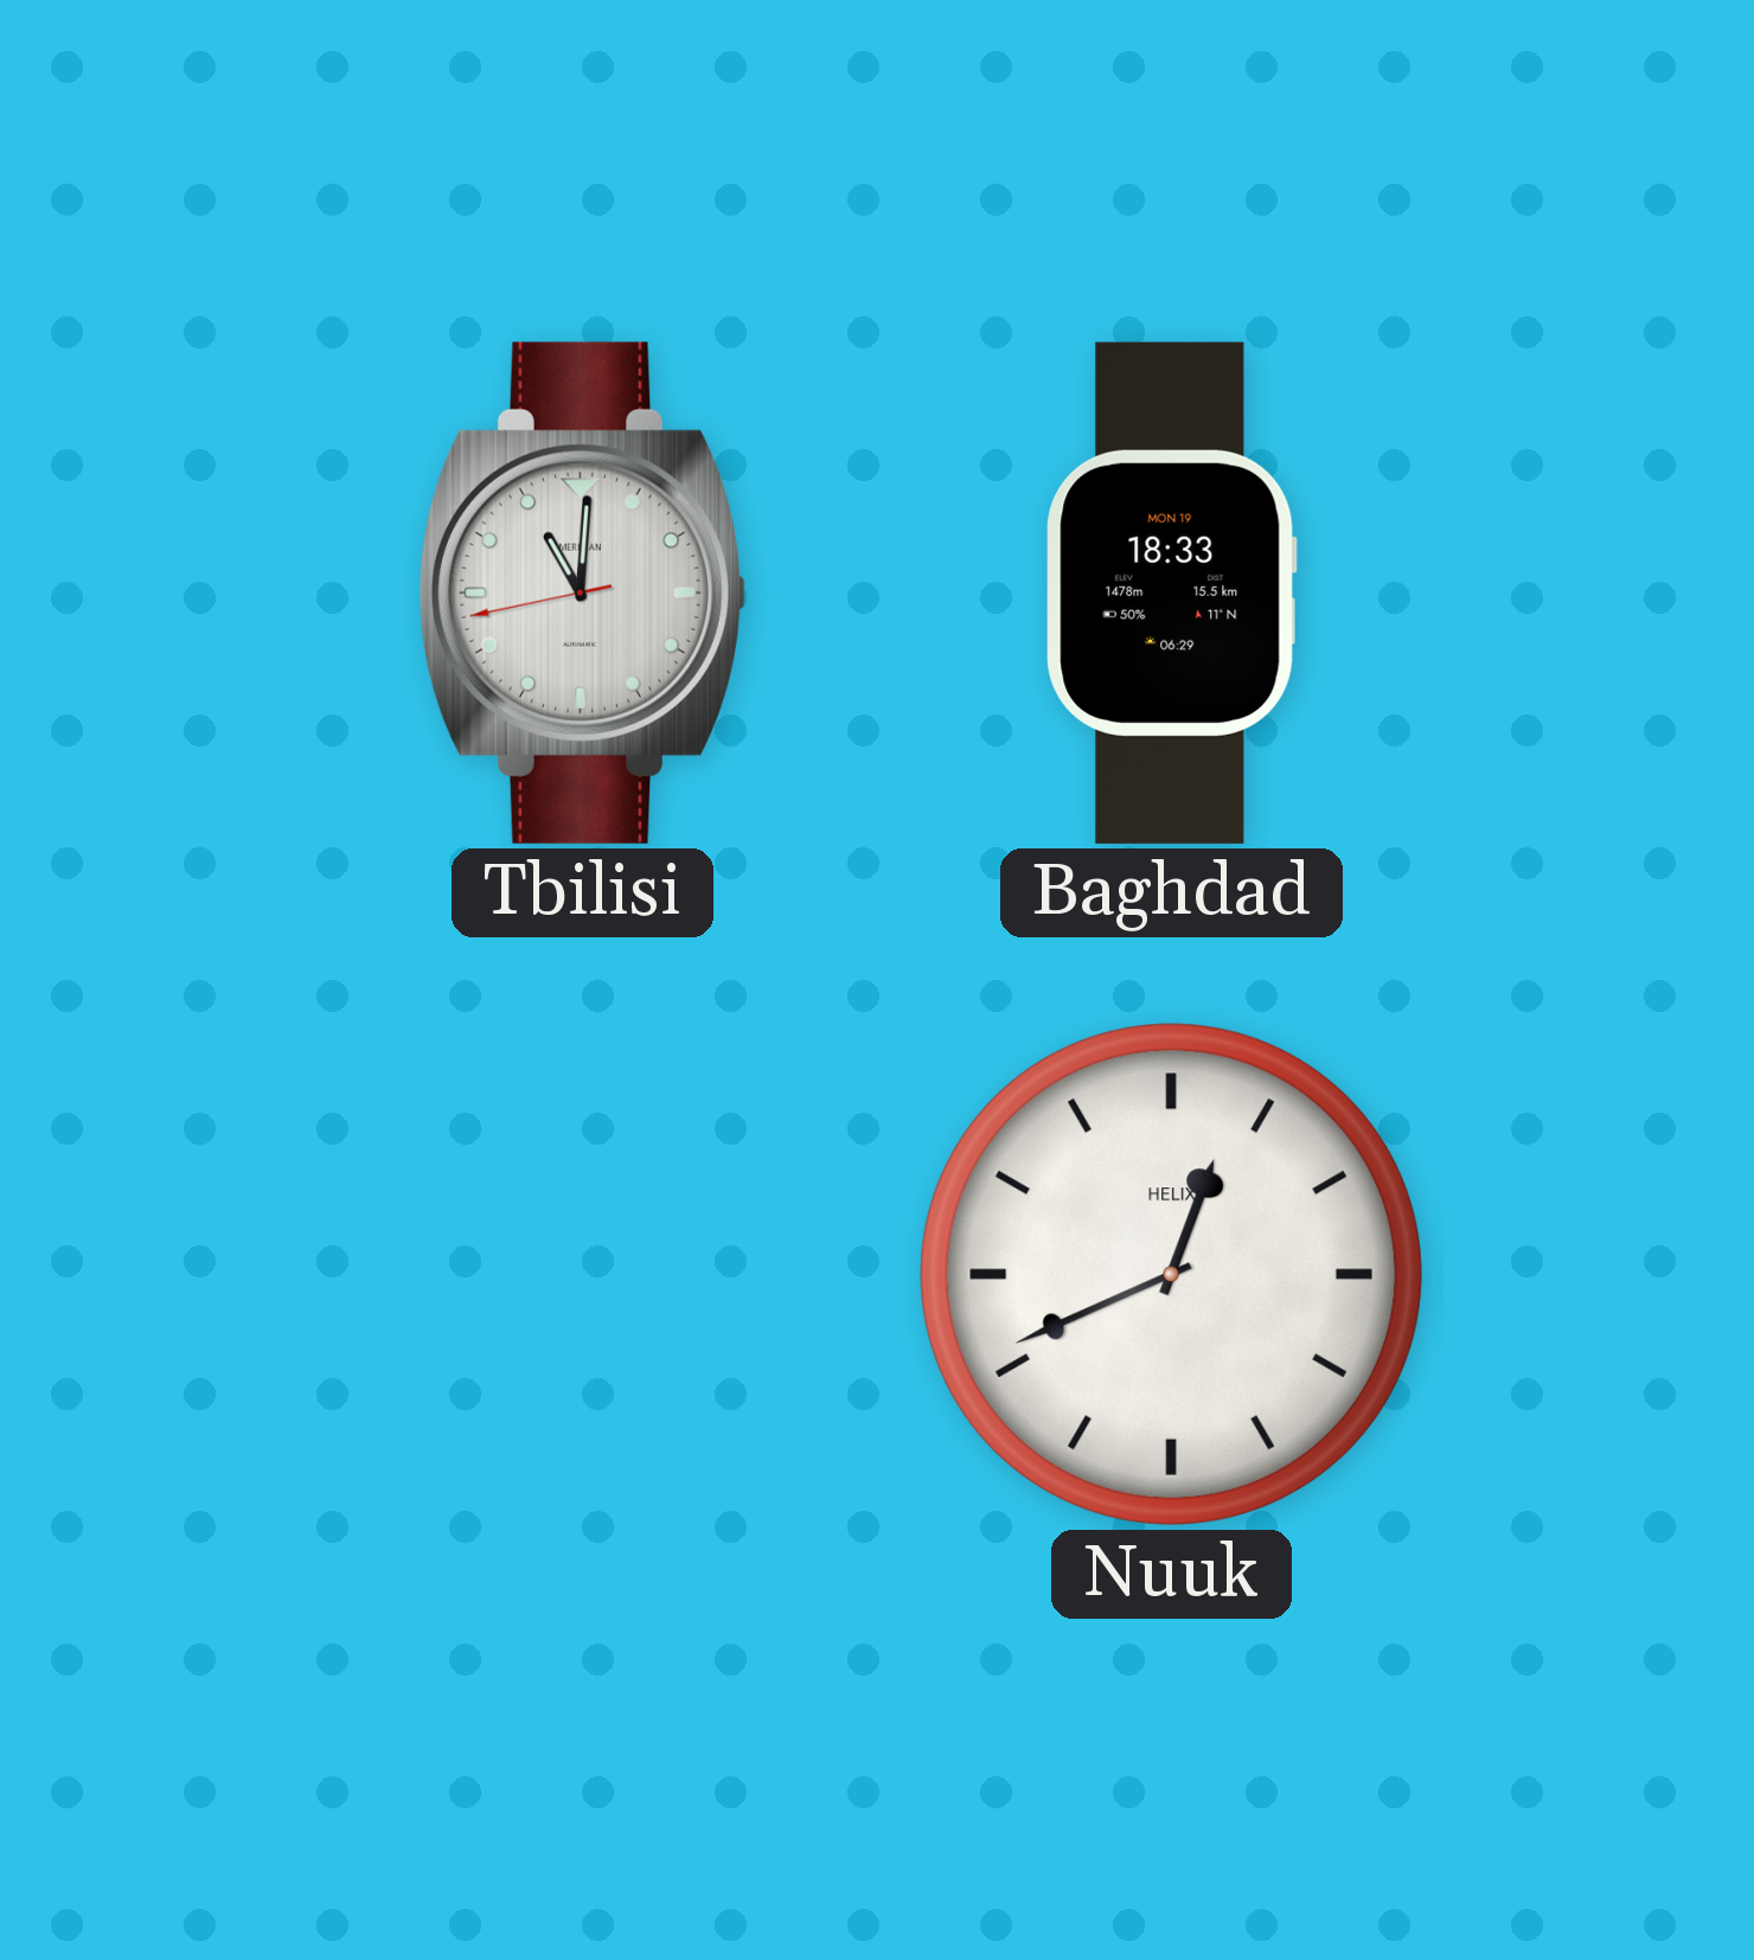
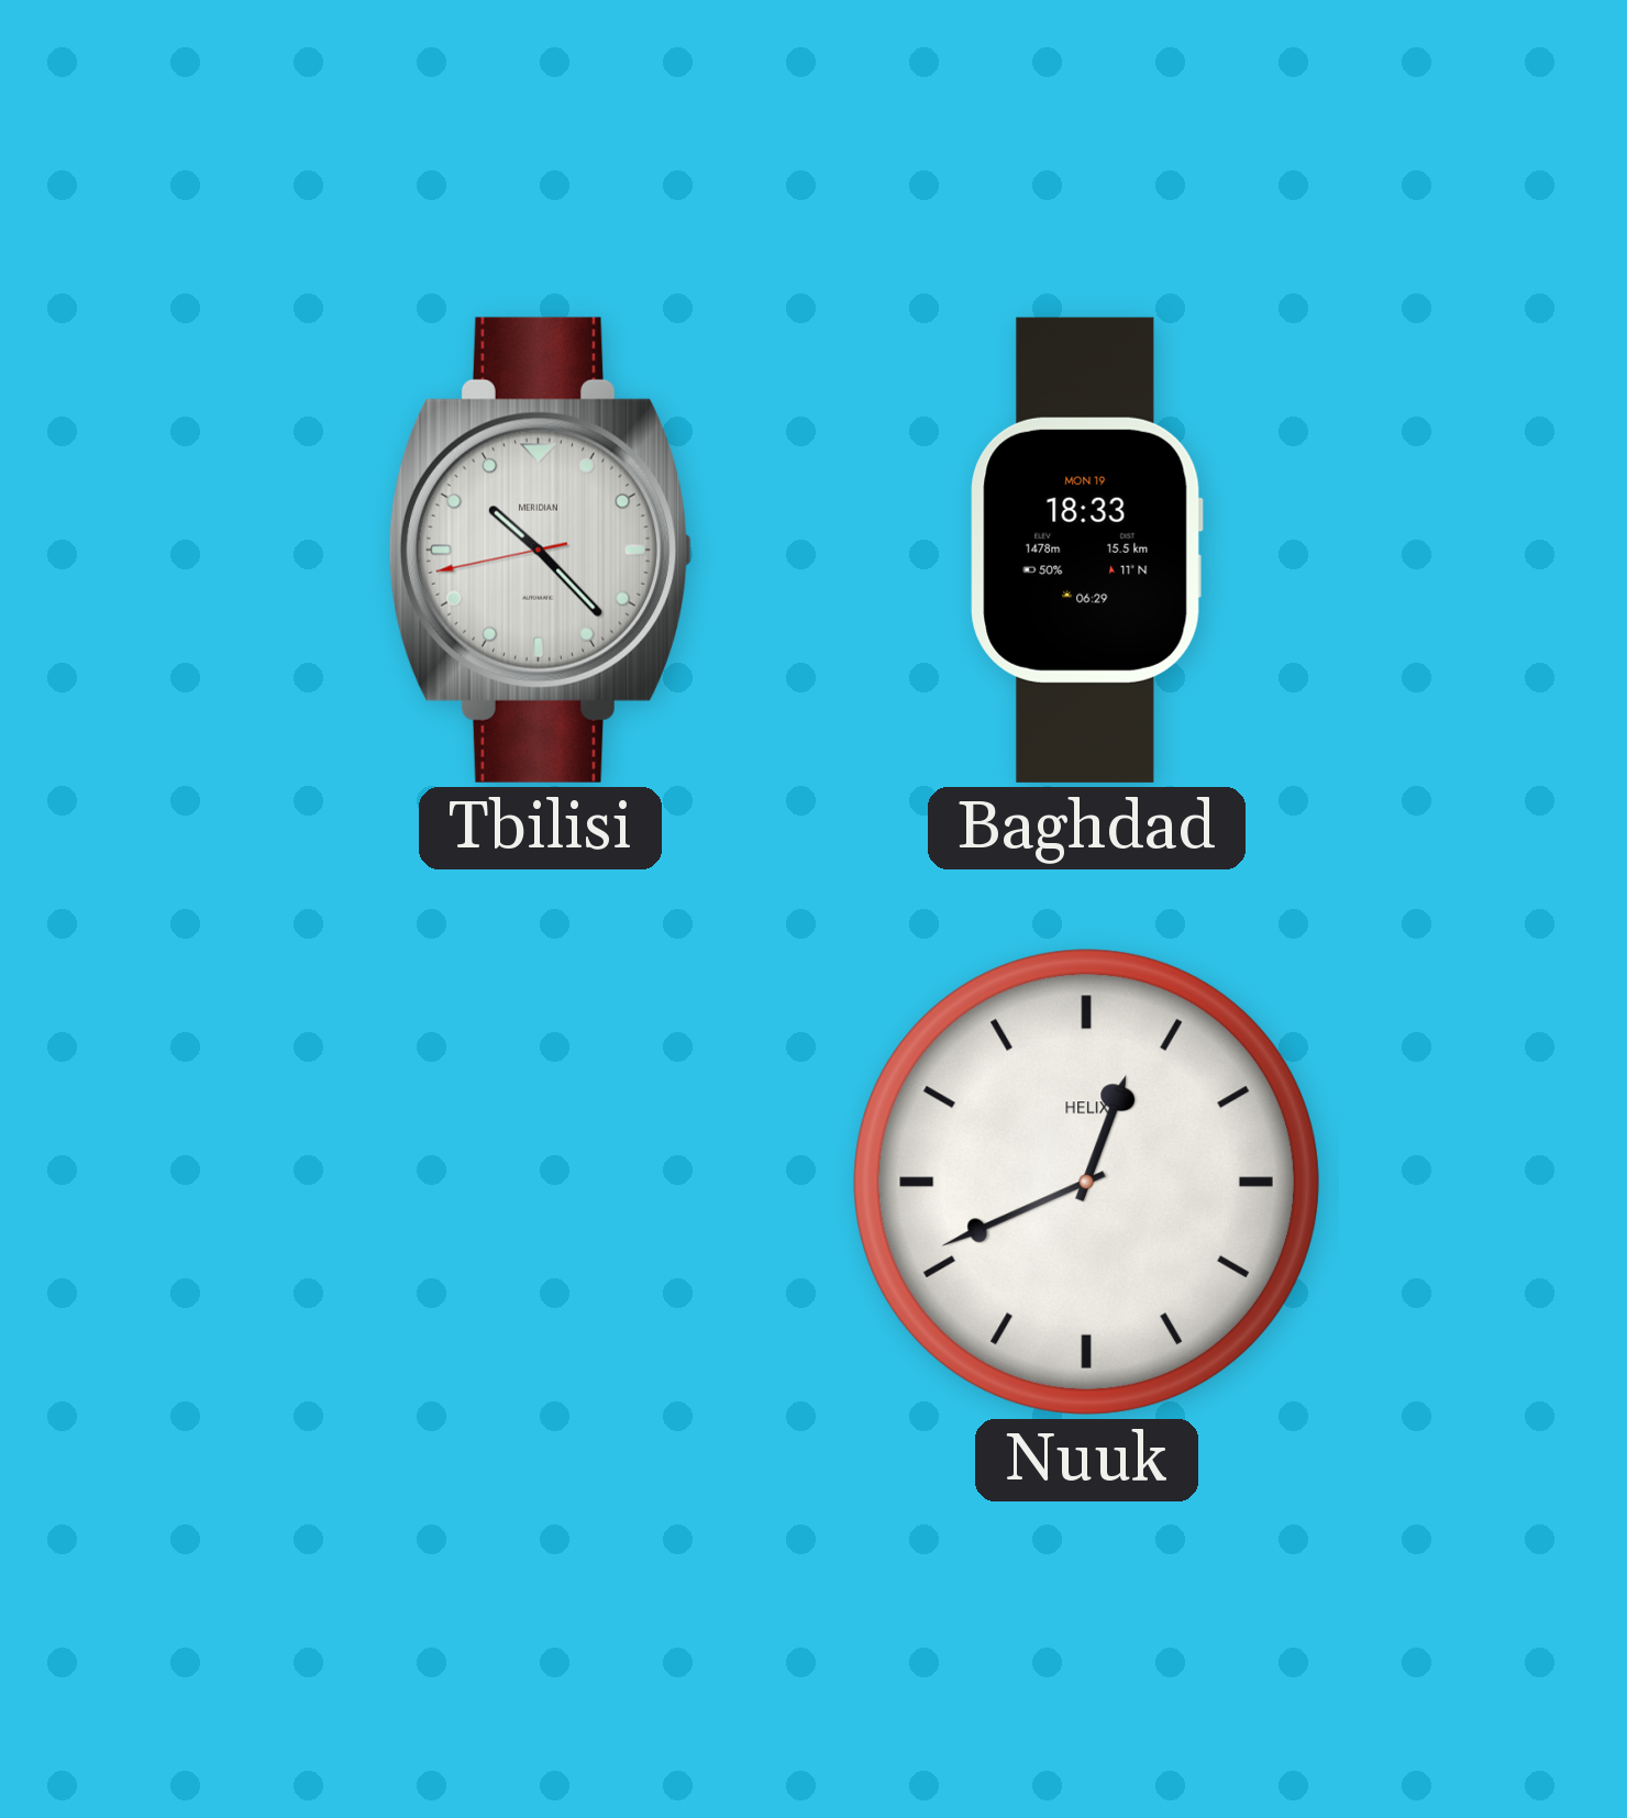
Tbilisi: 11:00 -> 10:22
